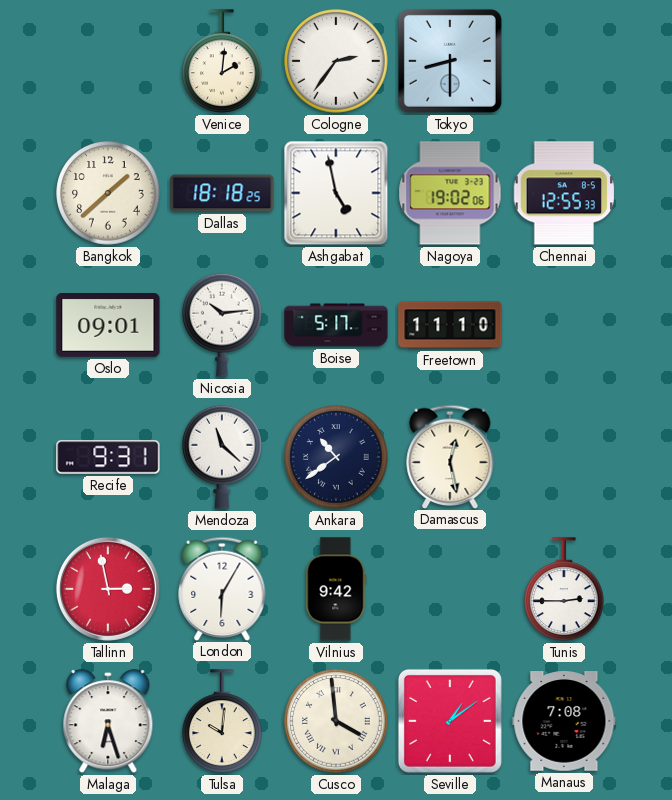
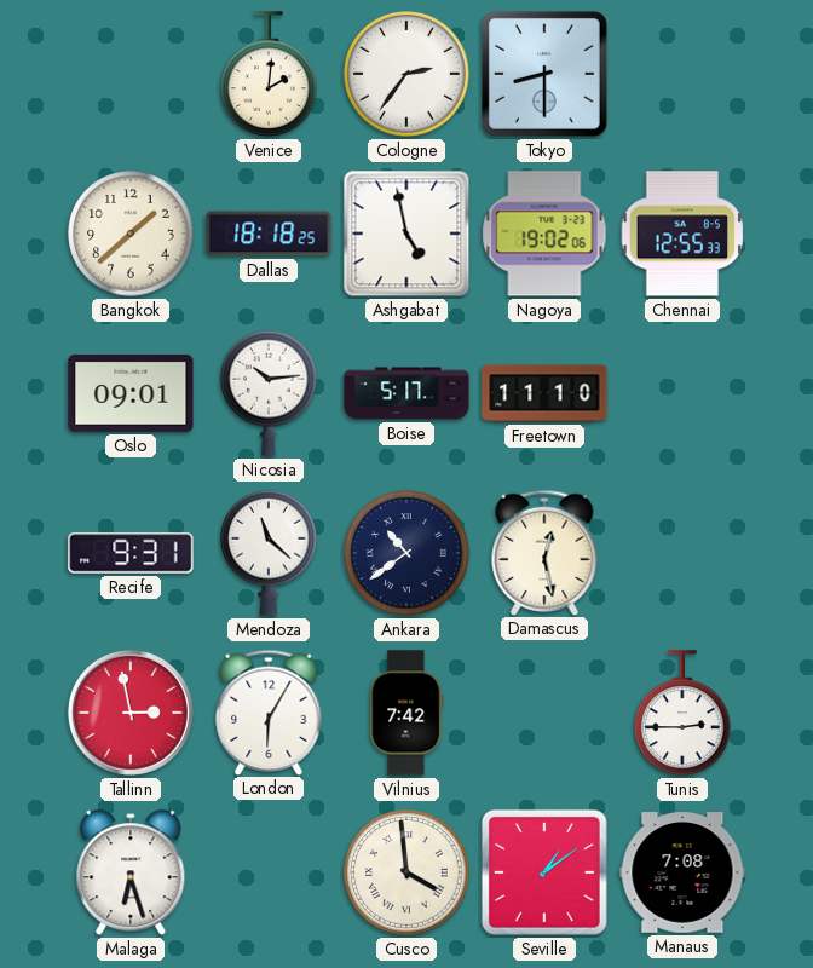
Vilnius: 9:42 -> 7:42
Tulsa: 10:01 -> none
